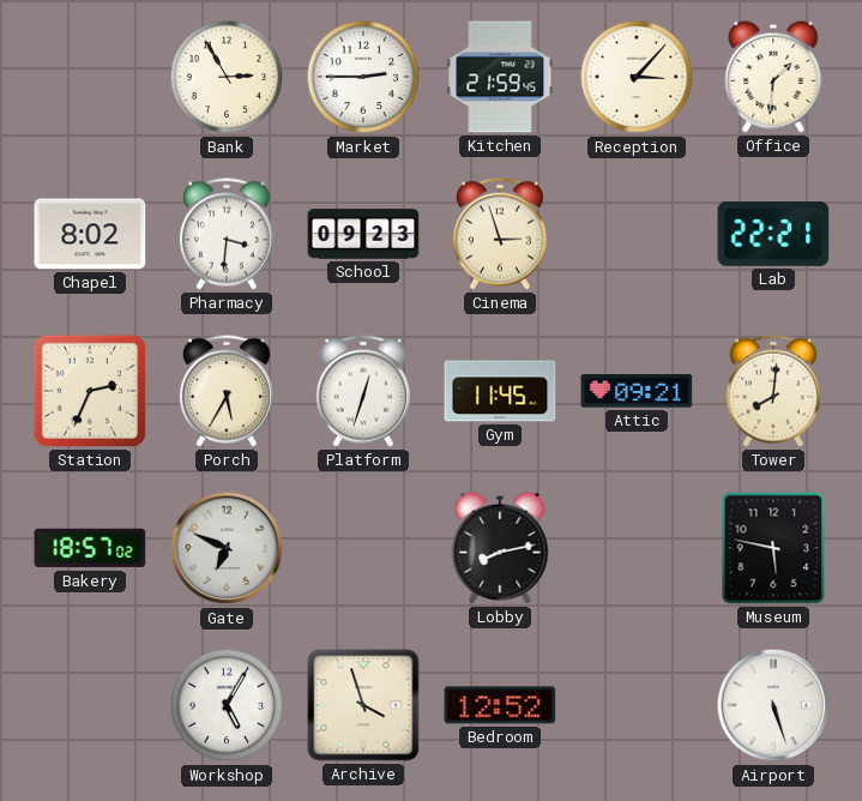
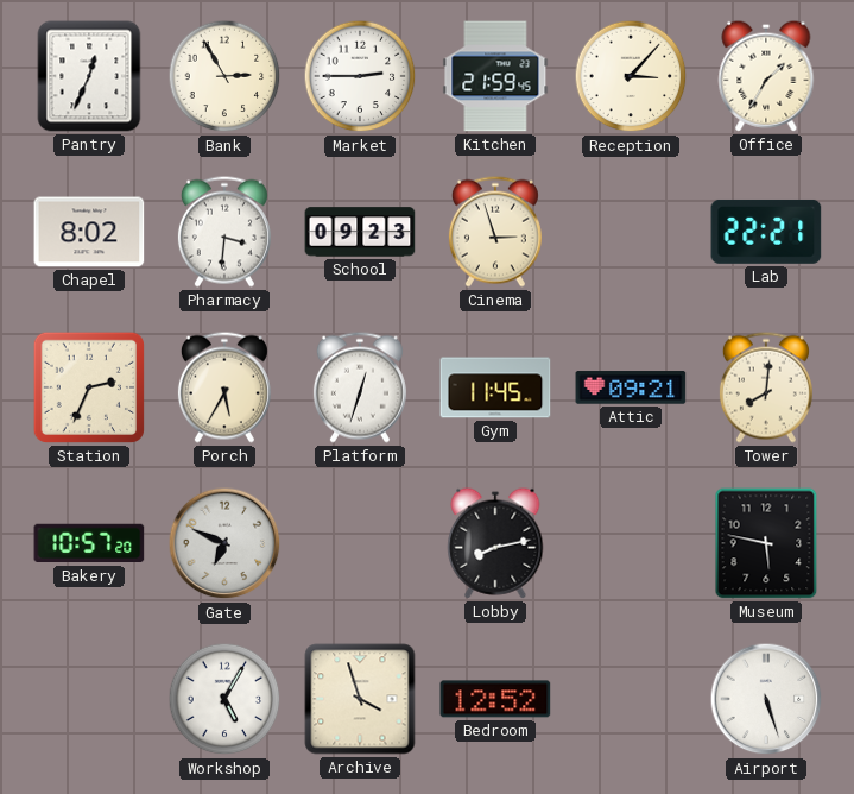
Pantry: none -> 12:34
Office: 1:31 -> 1:35
Bakery: 18:57 -> 10:57
